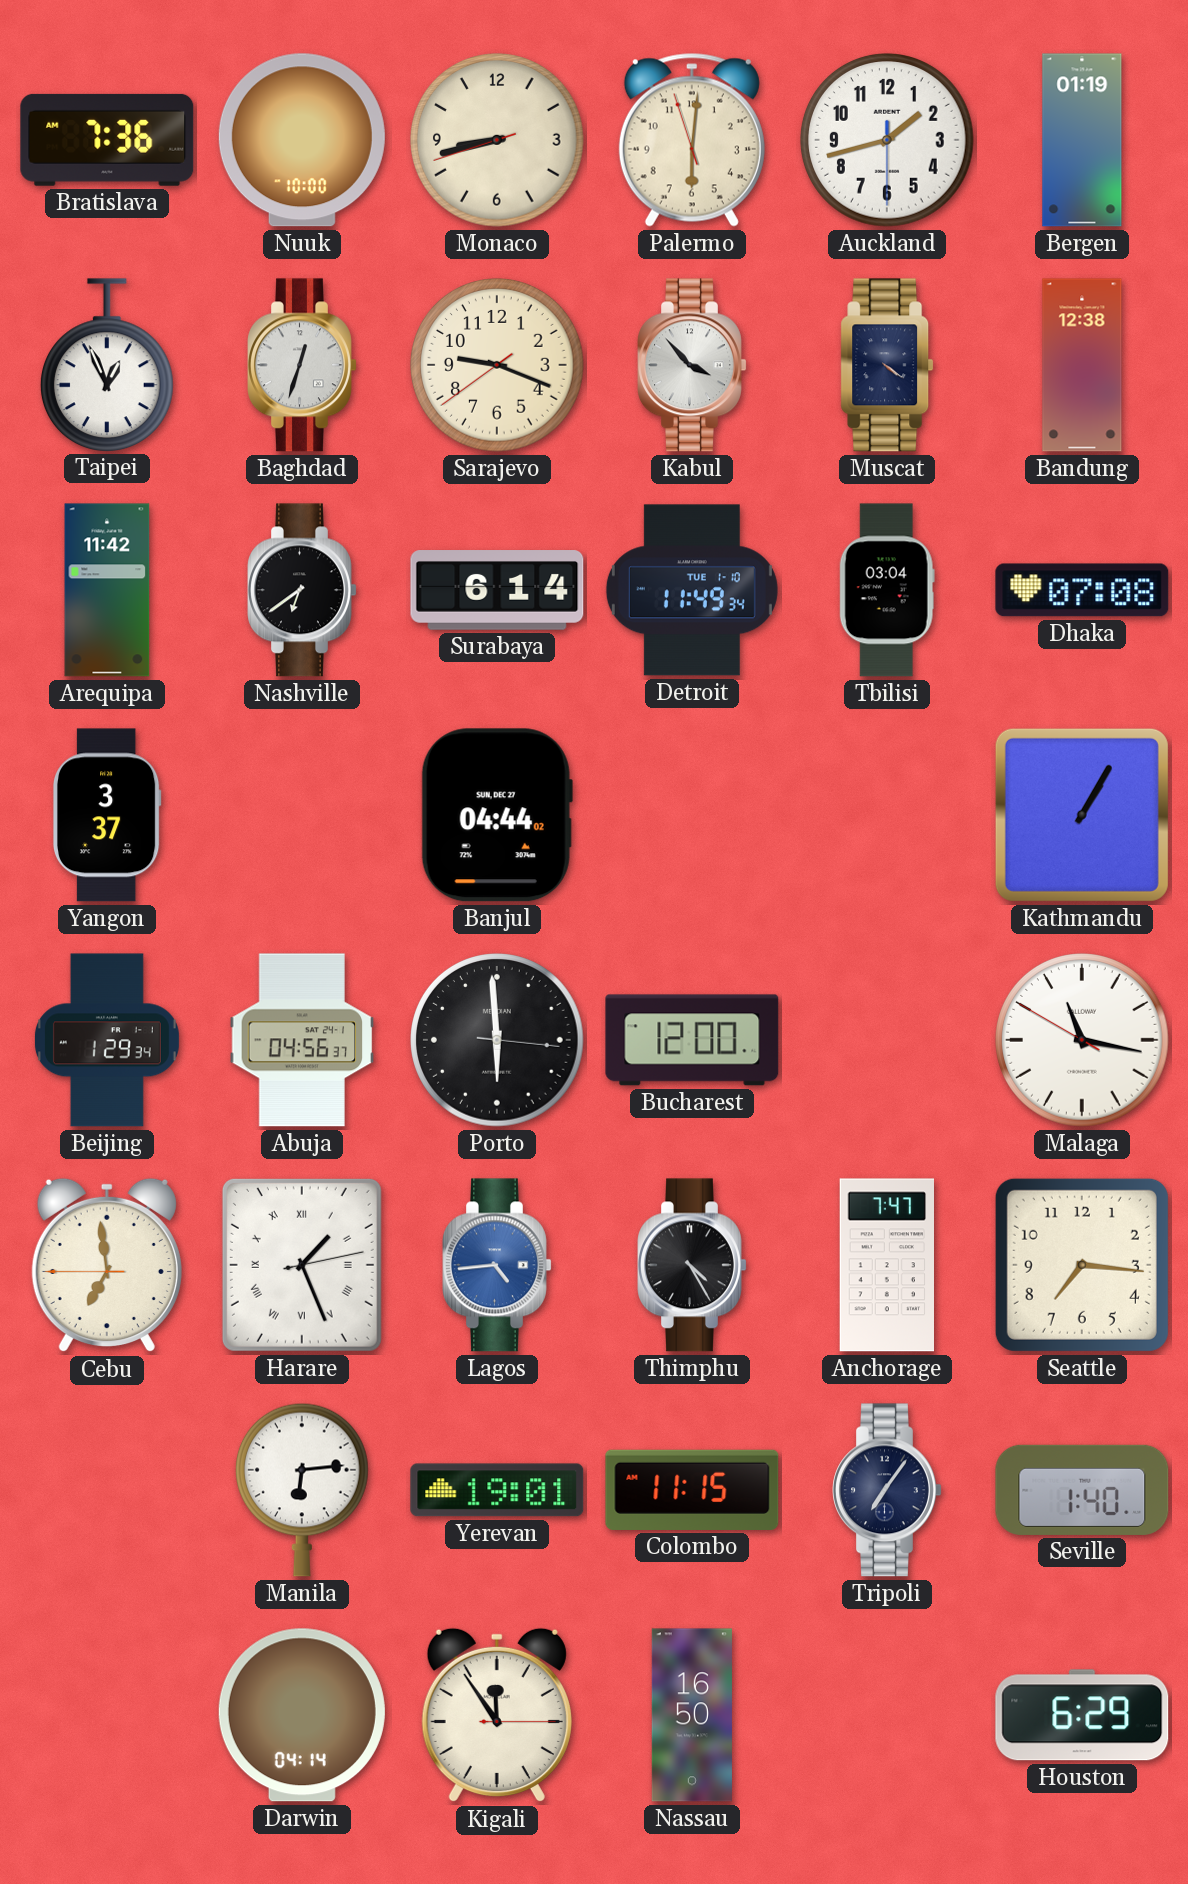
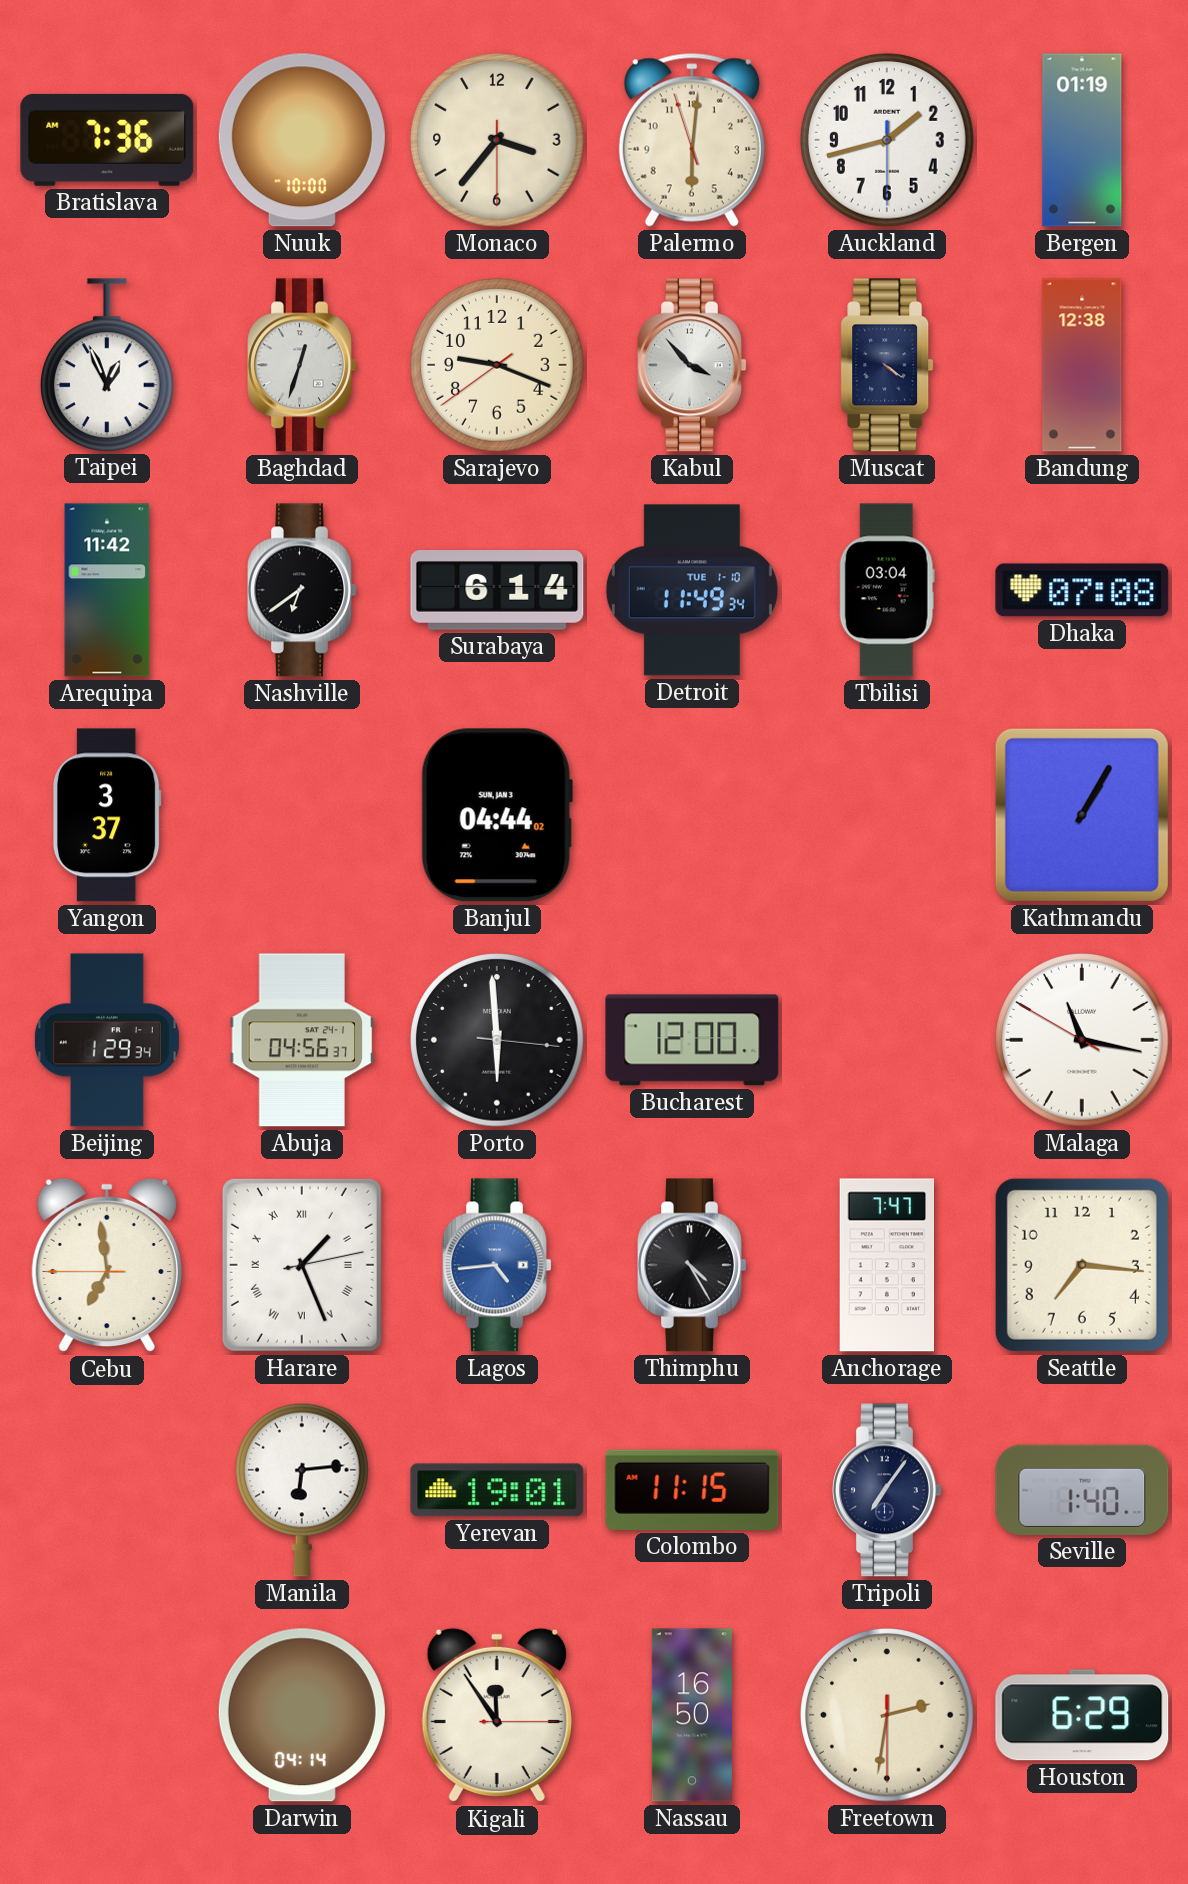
Monaco: 8:42 -> 3:36
Banjul date: SUN, DEC 27 -> SUN, JAN 3
Freetown: none -> 2:31
